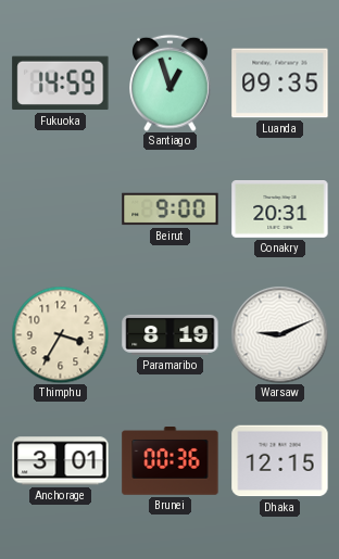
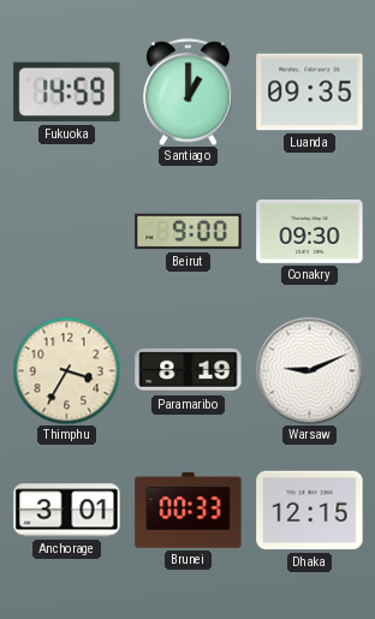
Santiago: 12:57 -> 1:00
Conakry: 20:31 -> 09:30
Brunei: 00:36 -> 00:33
